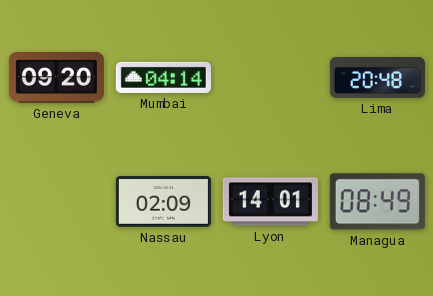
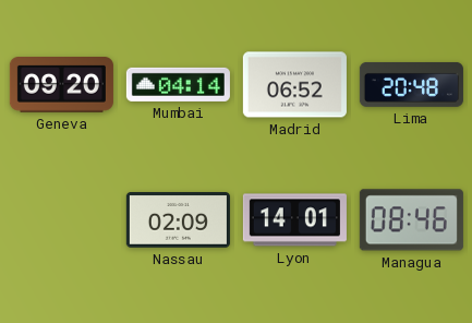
Madrid: none -> 06:52
Managua: 08:49 -> 08:46
